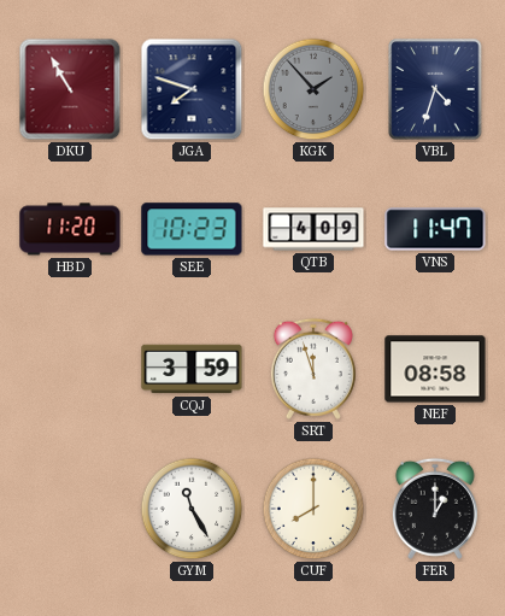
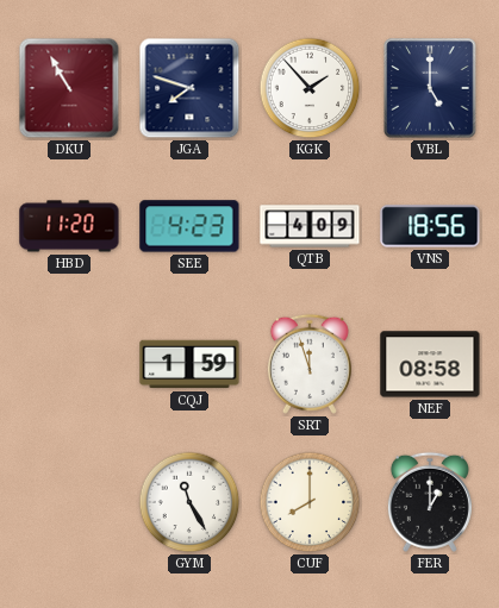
KGK dial: grey -> white
VBL: 4:33 -> 5:00
SEE: 10:23 -> 4:23
VNS: 11:47 -> 18:56
CQJ: 3:59 -> 1:59
